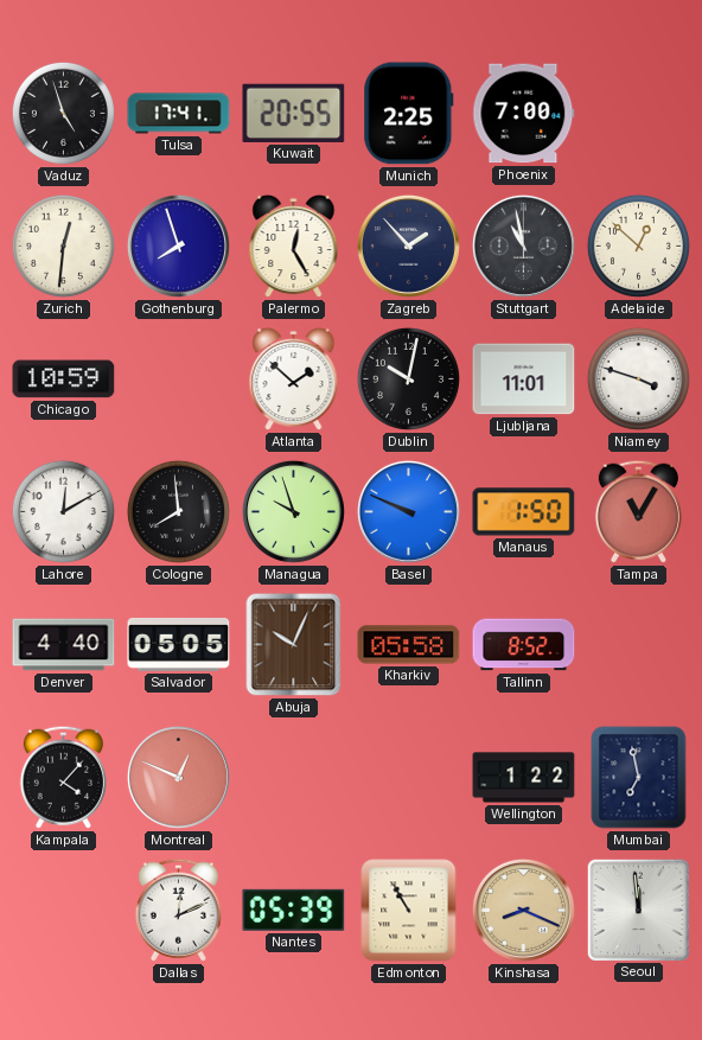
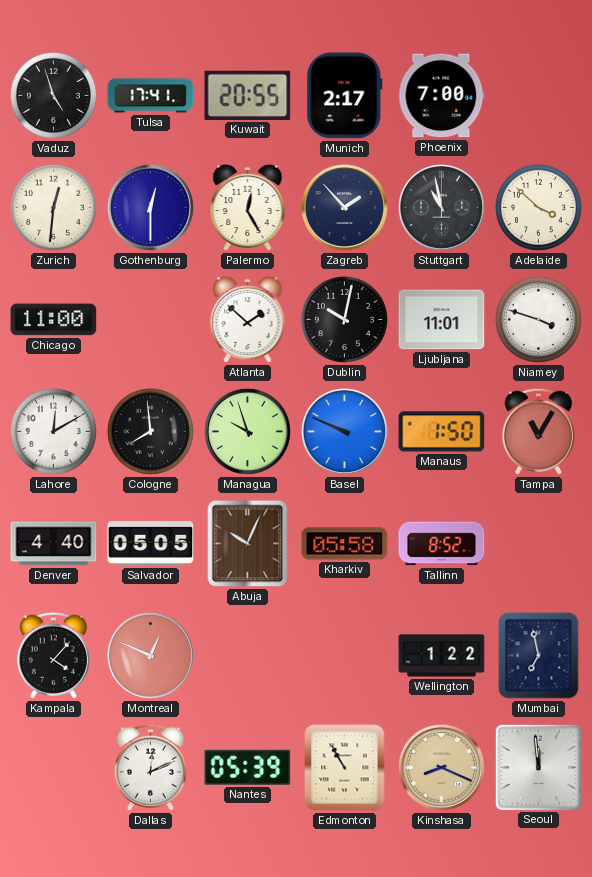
Munich: 2:25 -> 2:17
Gothenburg: 7:57 -> 12:30
Adelaide: 12:52 -> 3:52
Chicago: 10:59 -> 11:00
